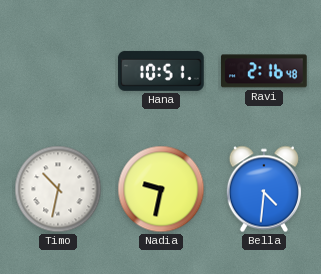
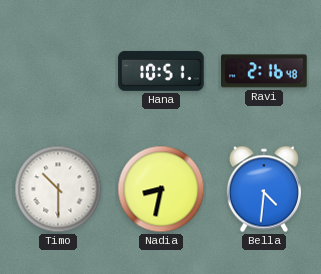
Timo: 10:32 -> 10:30
Nadia: 9:32 -> 8:32
